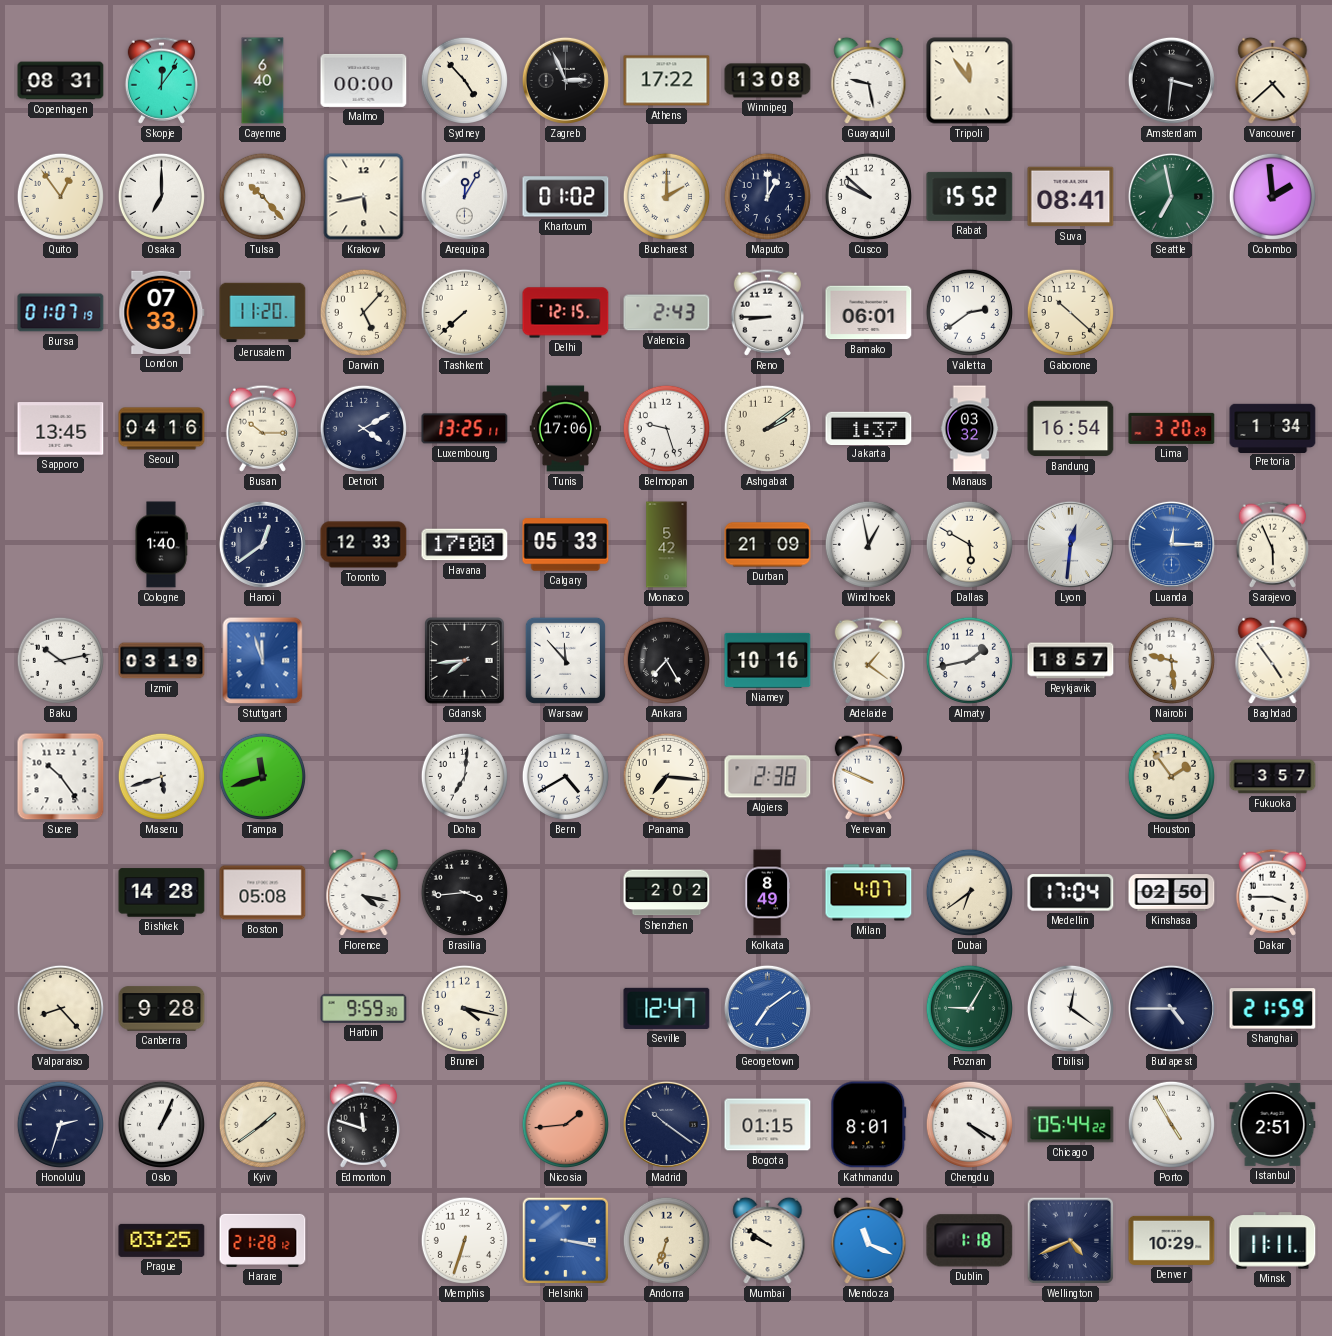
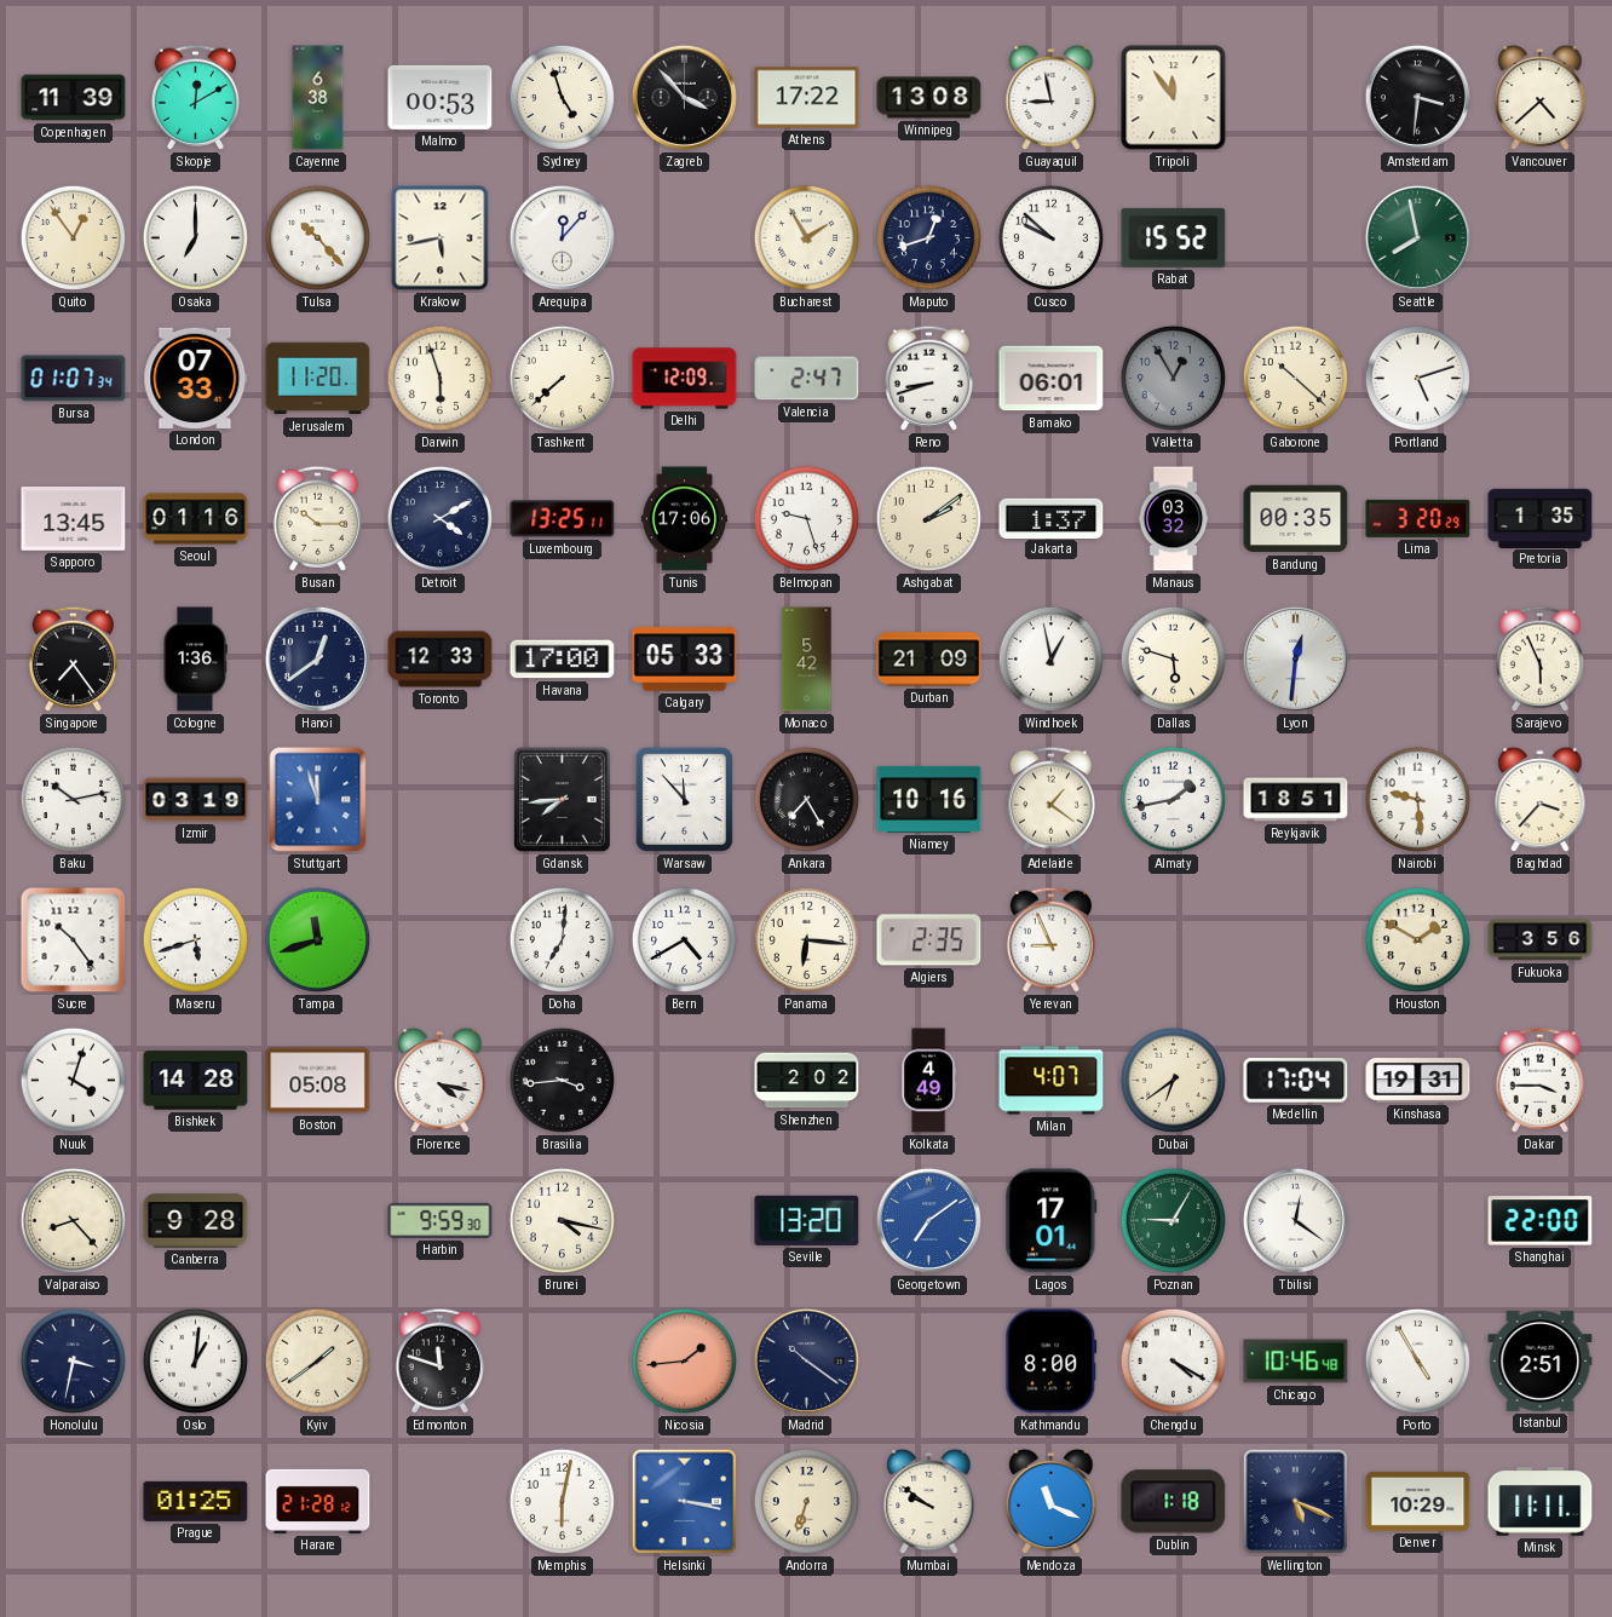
Copenhagen: 08:31 -> 11:39
Skopje: 12:06 -> 12:10
Cayenne: 6:40 -> 6:38
Malmo: 00:00 -> 00:53
Sydney: 4:53 -> 4:57
Zagreb: 2:56 -> 3:53
Guayaquil: 9:28 -> 8:58
Arequipa: 12:05 -> 12:07
Khartoum: 01:02 -> none
Bucharest: 2:00 -> 1:55
Maputo: 1:00 -> 12:42
Suva: 08:41 -> none
Seattle: 6:58 -> 7:58
Colombo: 1:59 -> none
Bursa: 01:07:19 -> 01:07:34
Darwin: 5:07 -> 5:57
Delhi: 12:15 -> 12:09
Valencia: 2:43 -> 2:47
Reno: 8:45 -> 8:42
Valletta: 2:39 -> 12:55
Valletta dial: white -> grey
Portland: none -> 5:12
Seoul: 04:16 -> 01:16
Bandung: 16:54 -> 00:35
Pretoria: 1:34 -> 1:35
Singapore: none -> 7:24
Cologne: 1:40 -> 1:36
Dallas: 5:50 -> 5:48
Luanda: 12:15 -> none
Reykjavik: 18:57 -> 18:51
Baghdad: 4:54 -> 3:37
Panama: 7:16 -> 6:16
Algiers: 2:38 -> 2:35
Yerevan: 9:49 -> 8:56
Houston: 1:54 -> 1:50
Fukuoka: 3:57 -> 3:56
Nuuk: none -> 4:03
Kolkata: 8:49 -> 4:49
Kinshasa: 02:50 -> 19:31
Seville: 12:47 -> 13:20
Lagos: none -> 17:01
Budapest: 4:45 -> none
Shanghai: 21:59 -> 22:00
Honolulu: 2:33 -> 3:32
Oslo: 1:04 -> 1:01
Bogota: 01:15 -> none
Kathmandu: 8:01 -> 8:00
Chicago: 05:44 -> 10:46
Prague: 03:25 -> 01:25
Memphis: 6:33 -> 6:02
Wellington: 4:41 -> 5:19
